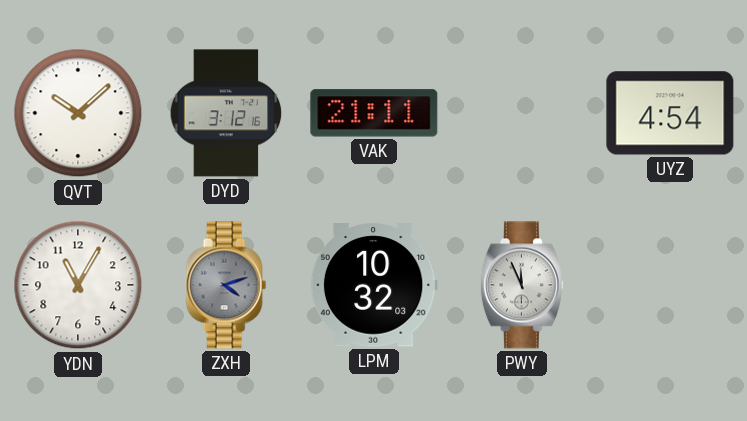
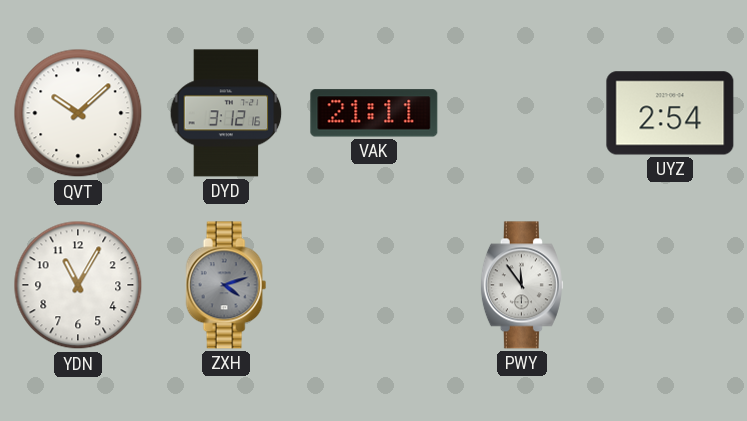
UYZ: 4:54 -> 2:54
LPM: 10:32 -> none
PWY: 11:56 -> 11:54
